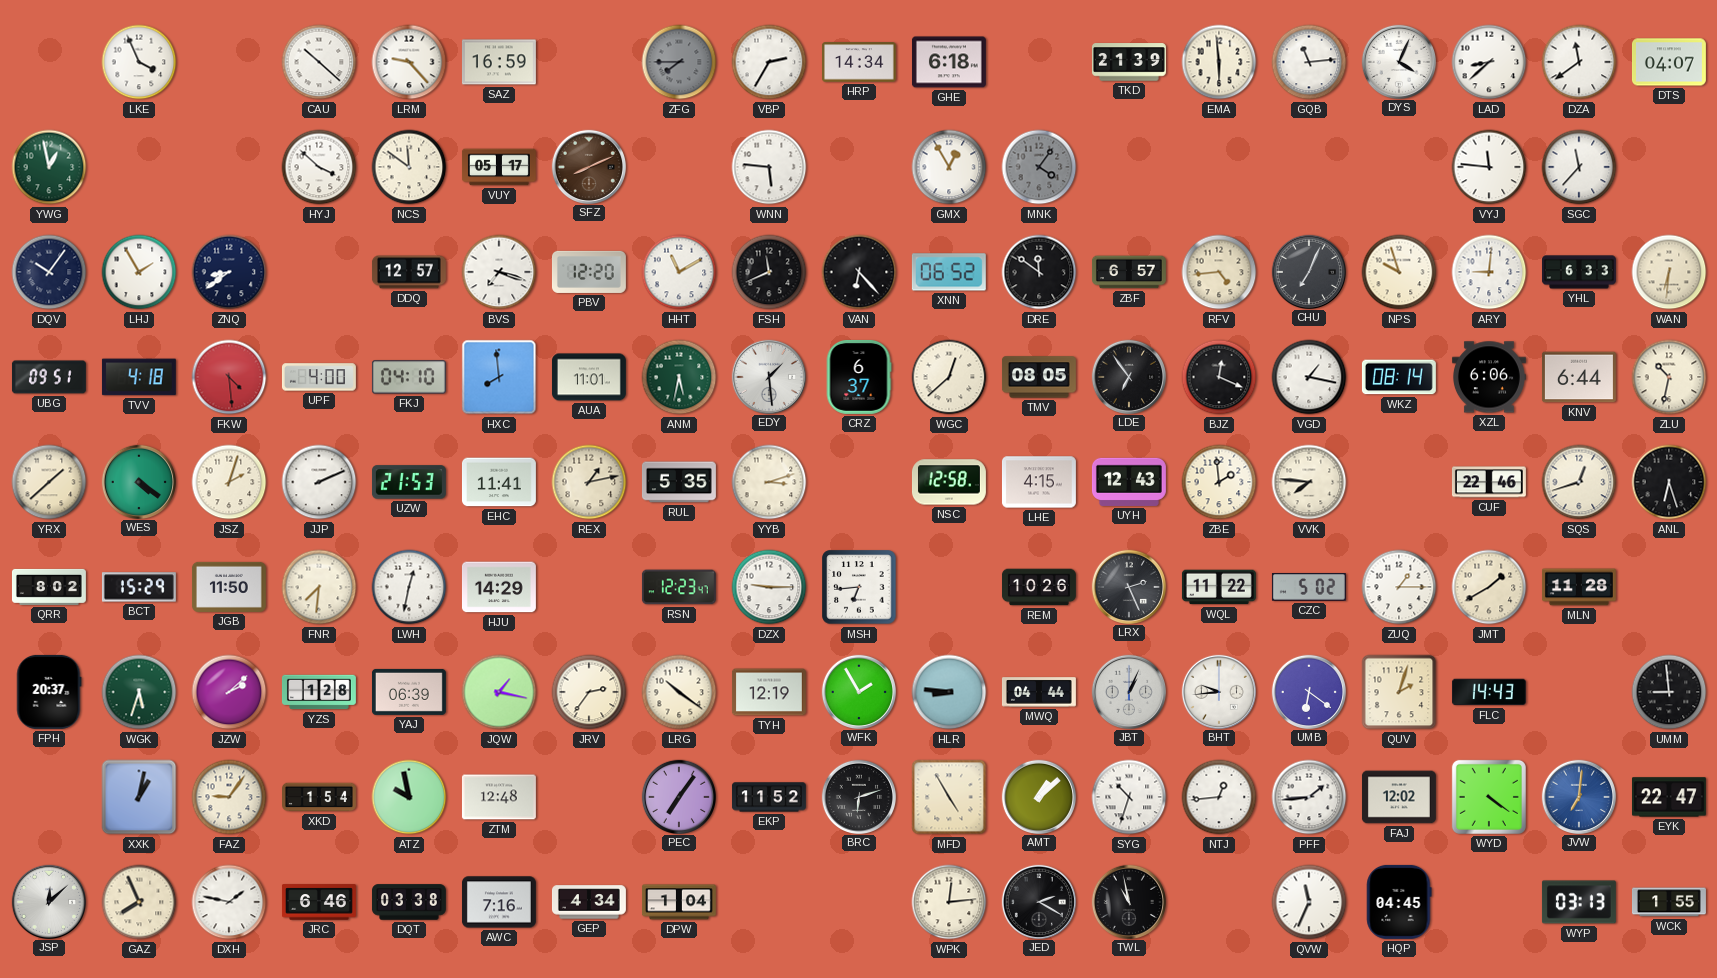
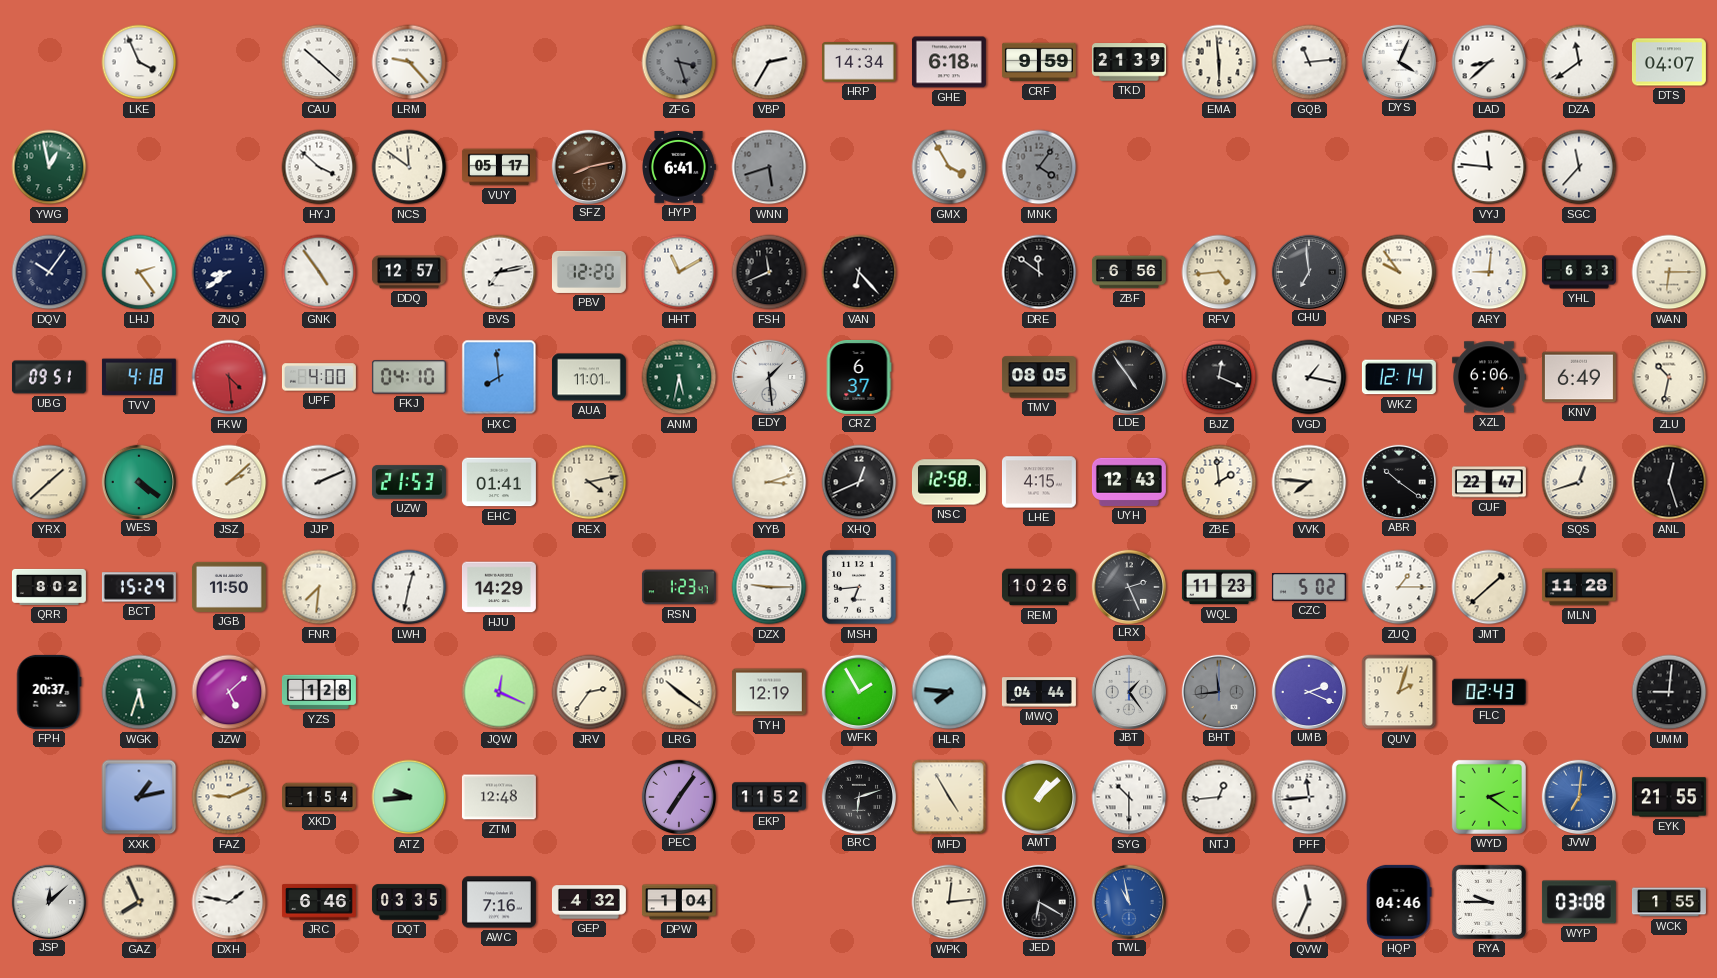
SAZ: 16:59 -> none
ZFG: 7:45 -> 3:27
CRF: none -> 9:59
SFZ: 8:11 -> 8:13
HYP: none -> 6:41
WNN: 5:46 -> 5:42
WNN dial: white -> grey
GMX: 12:55 -> 3:55
LHJ: 1:55 -> 2:24
GNK: none -> 4:54
BVS: 7:18 -> 7:13
XNN: 06:52 -> none
ZBF: 6:57 -> 6:56
CHU: 7:04 -> 6:59
NPS: 9:57 -> 9:54
WAN: 6:31 -> 6:15
WGC: 12:38 -> none
LDE: 6:54 -> 4:54
WKZ: 08:14 -> 12:14
KNV: 6:44 -> 6:49
JSZ: 2:03 -> 2:08
EHC: 11:41 -> 01:41
REX: 1:13 -> 4:13
RUL: 5:35 -> none
XHQ: none -> 12:41
ABR: none -> 10:21
CUF: 22:46 -> 22:47
ANL: 6:27 -> 12:27
RSN: 12:23 -> 1:23
WQL: 11:22 -> 11:23
JMT: 1:40 -> 1:38
JZW: 2:08 -> 5:08
YAJ: 06:39 -> none
JQW: 1:17 -> 12:19
HLR: 8:46 -> 7:46
JBT: 1:04 -> 1:24
BHT: 9:44 -> 11:44
BHT dial: white -> grey
UMB: 6:21 -> 2:19
FLC: 14:43 -> 02:43
UMM: 8:59 -> 9:01
XXK: 1:02 -> 1:13
FAZ: 9:06 -> 9:11
ATZ: 9:58 -> 9:44
SYG: 10:33 -> 10:30
PFF: 1:44 -> 11:44
FAJ: 12:02 -> none
WYD: 4:21 -> 2:21
EYK: 22:47 -> 21:55
DQT: 03:38 -> 03:35
GEP: 4:34 -> 4:32
JED: 2:20 -> 6:20
TWL dial: black -> blue
HQP: 04:45 -> 04:46
RYA: none -> 9:45
WYP: 03:13 -> 03:08
